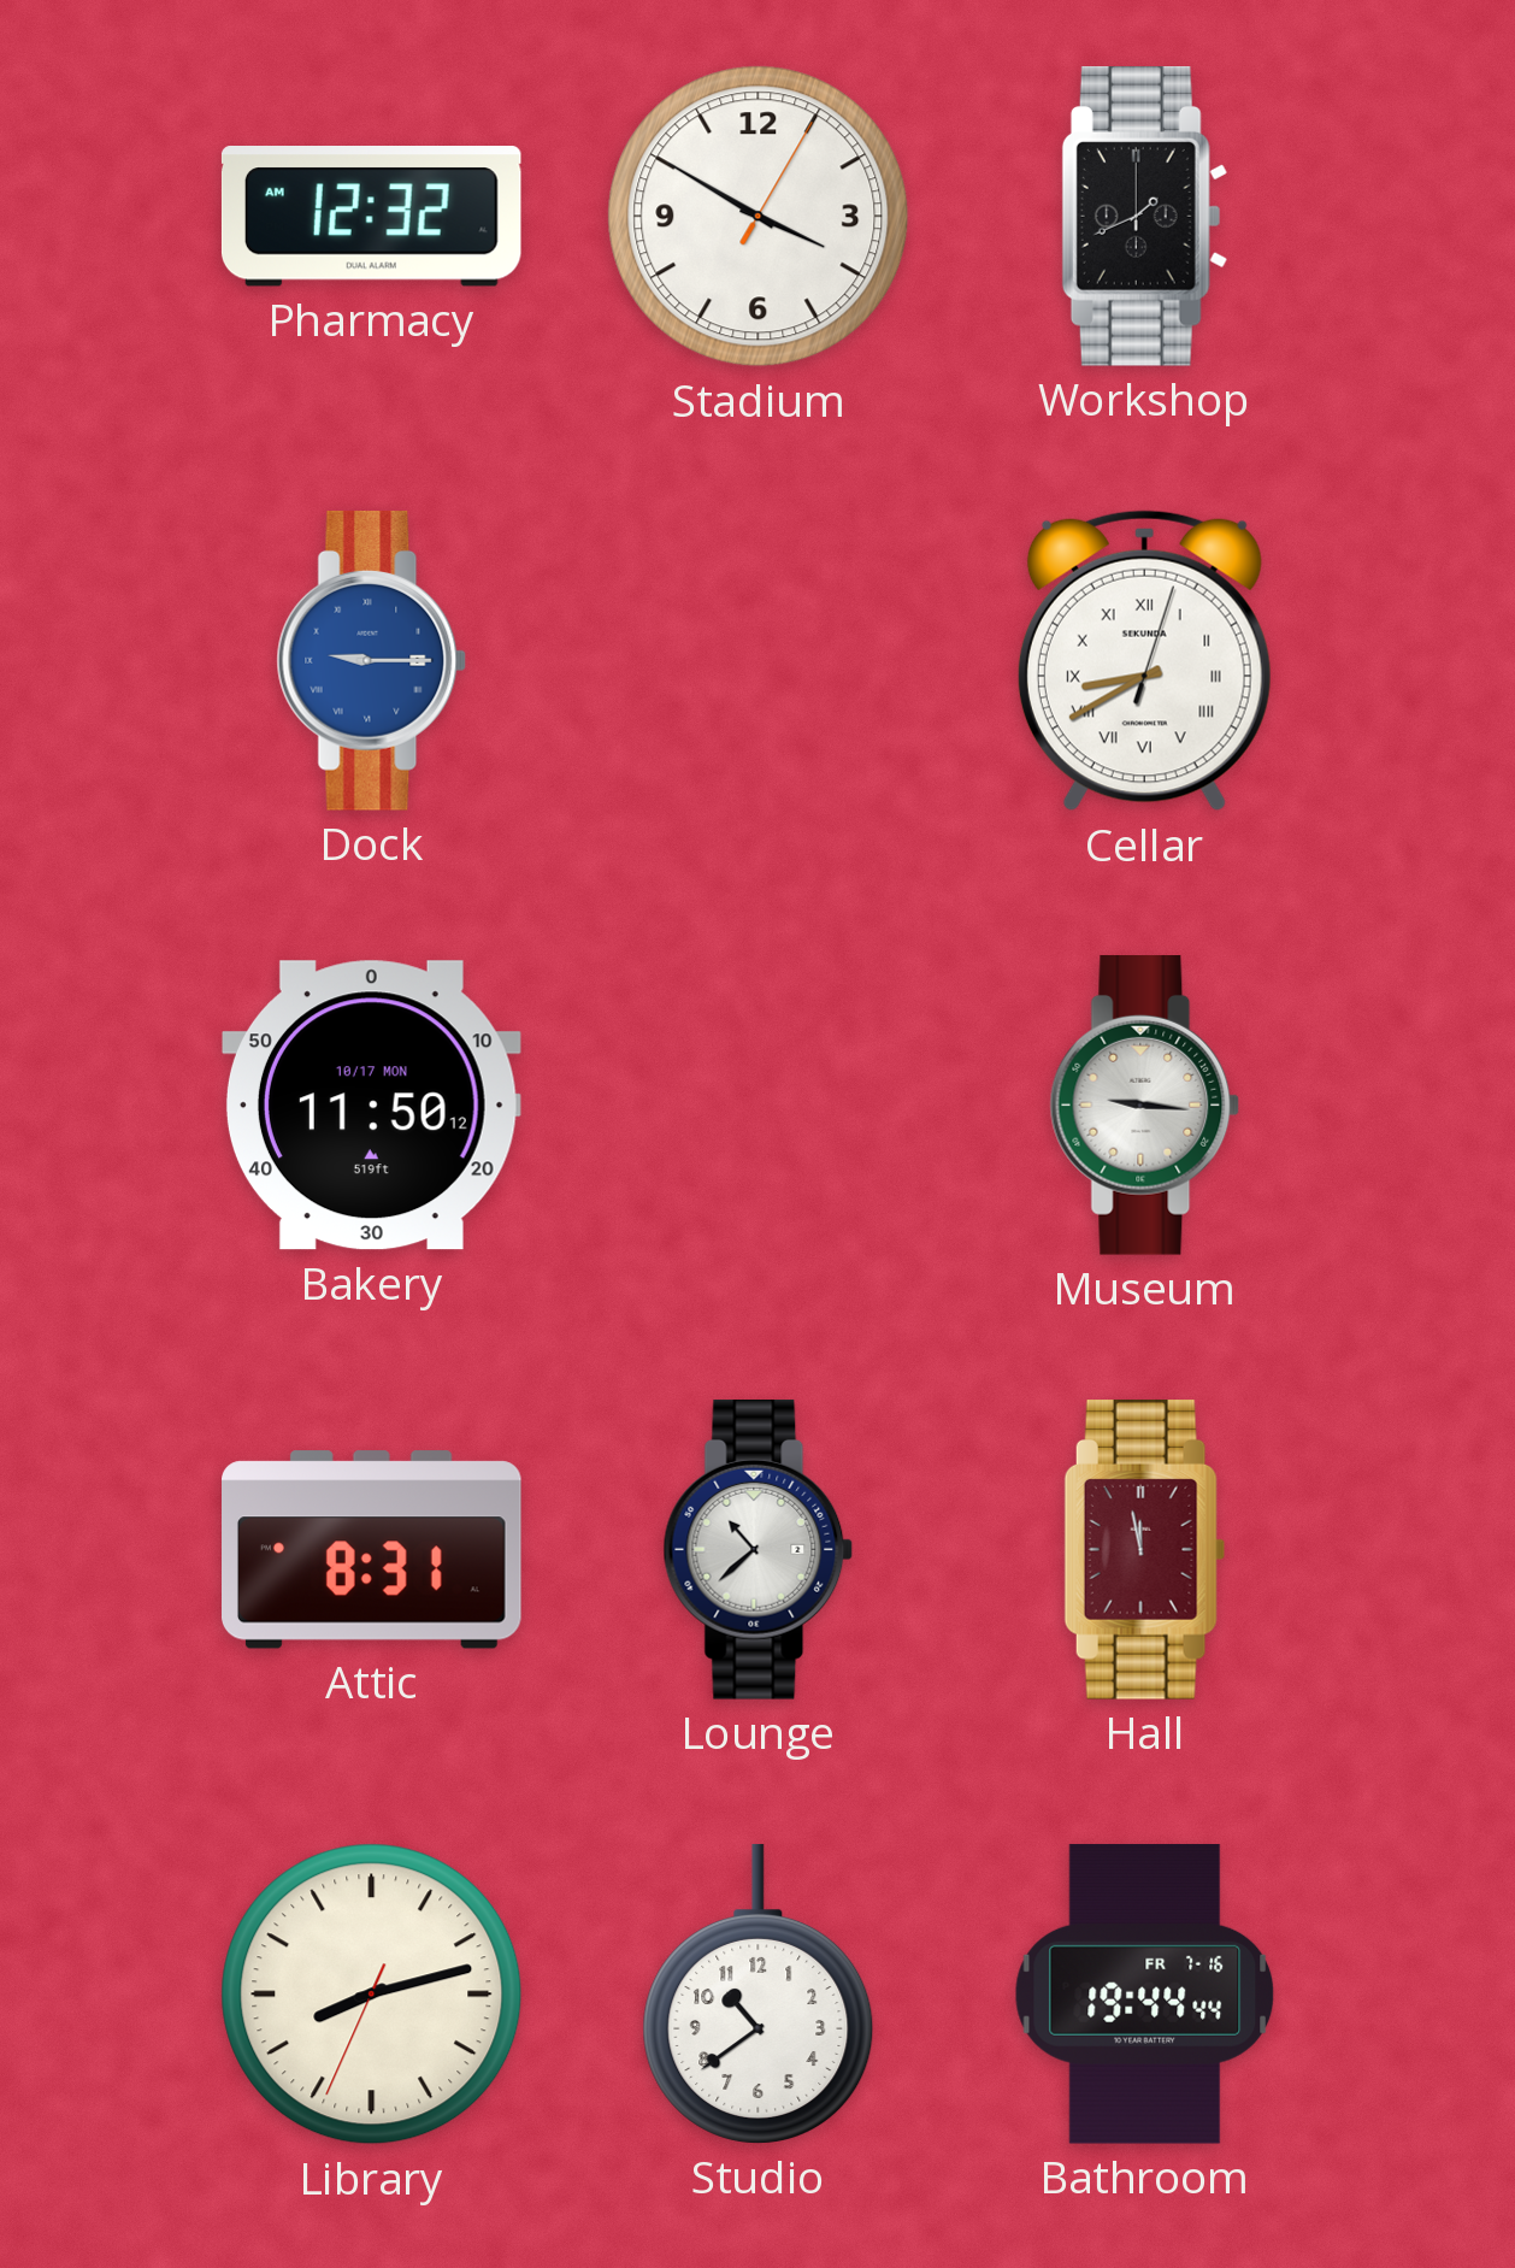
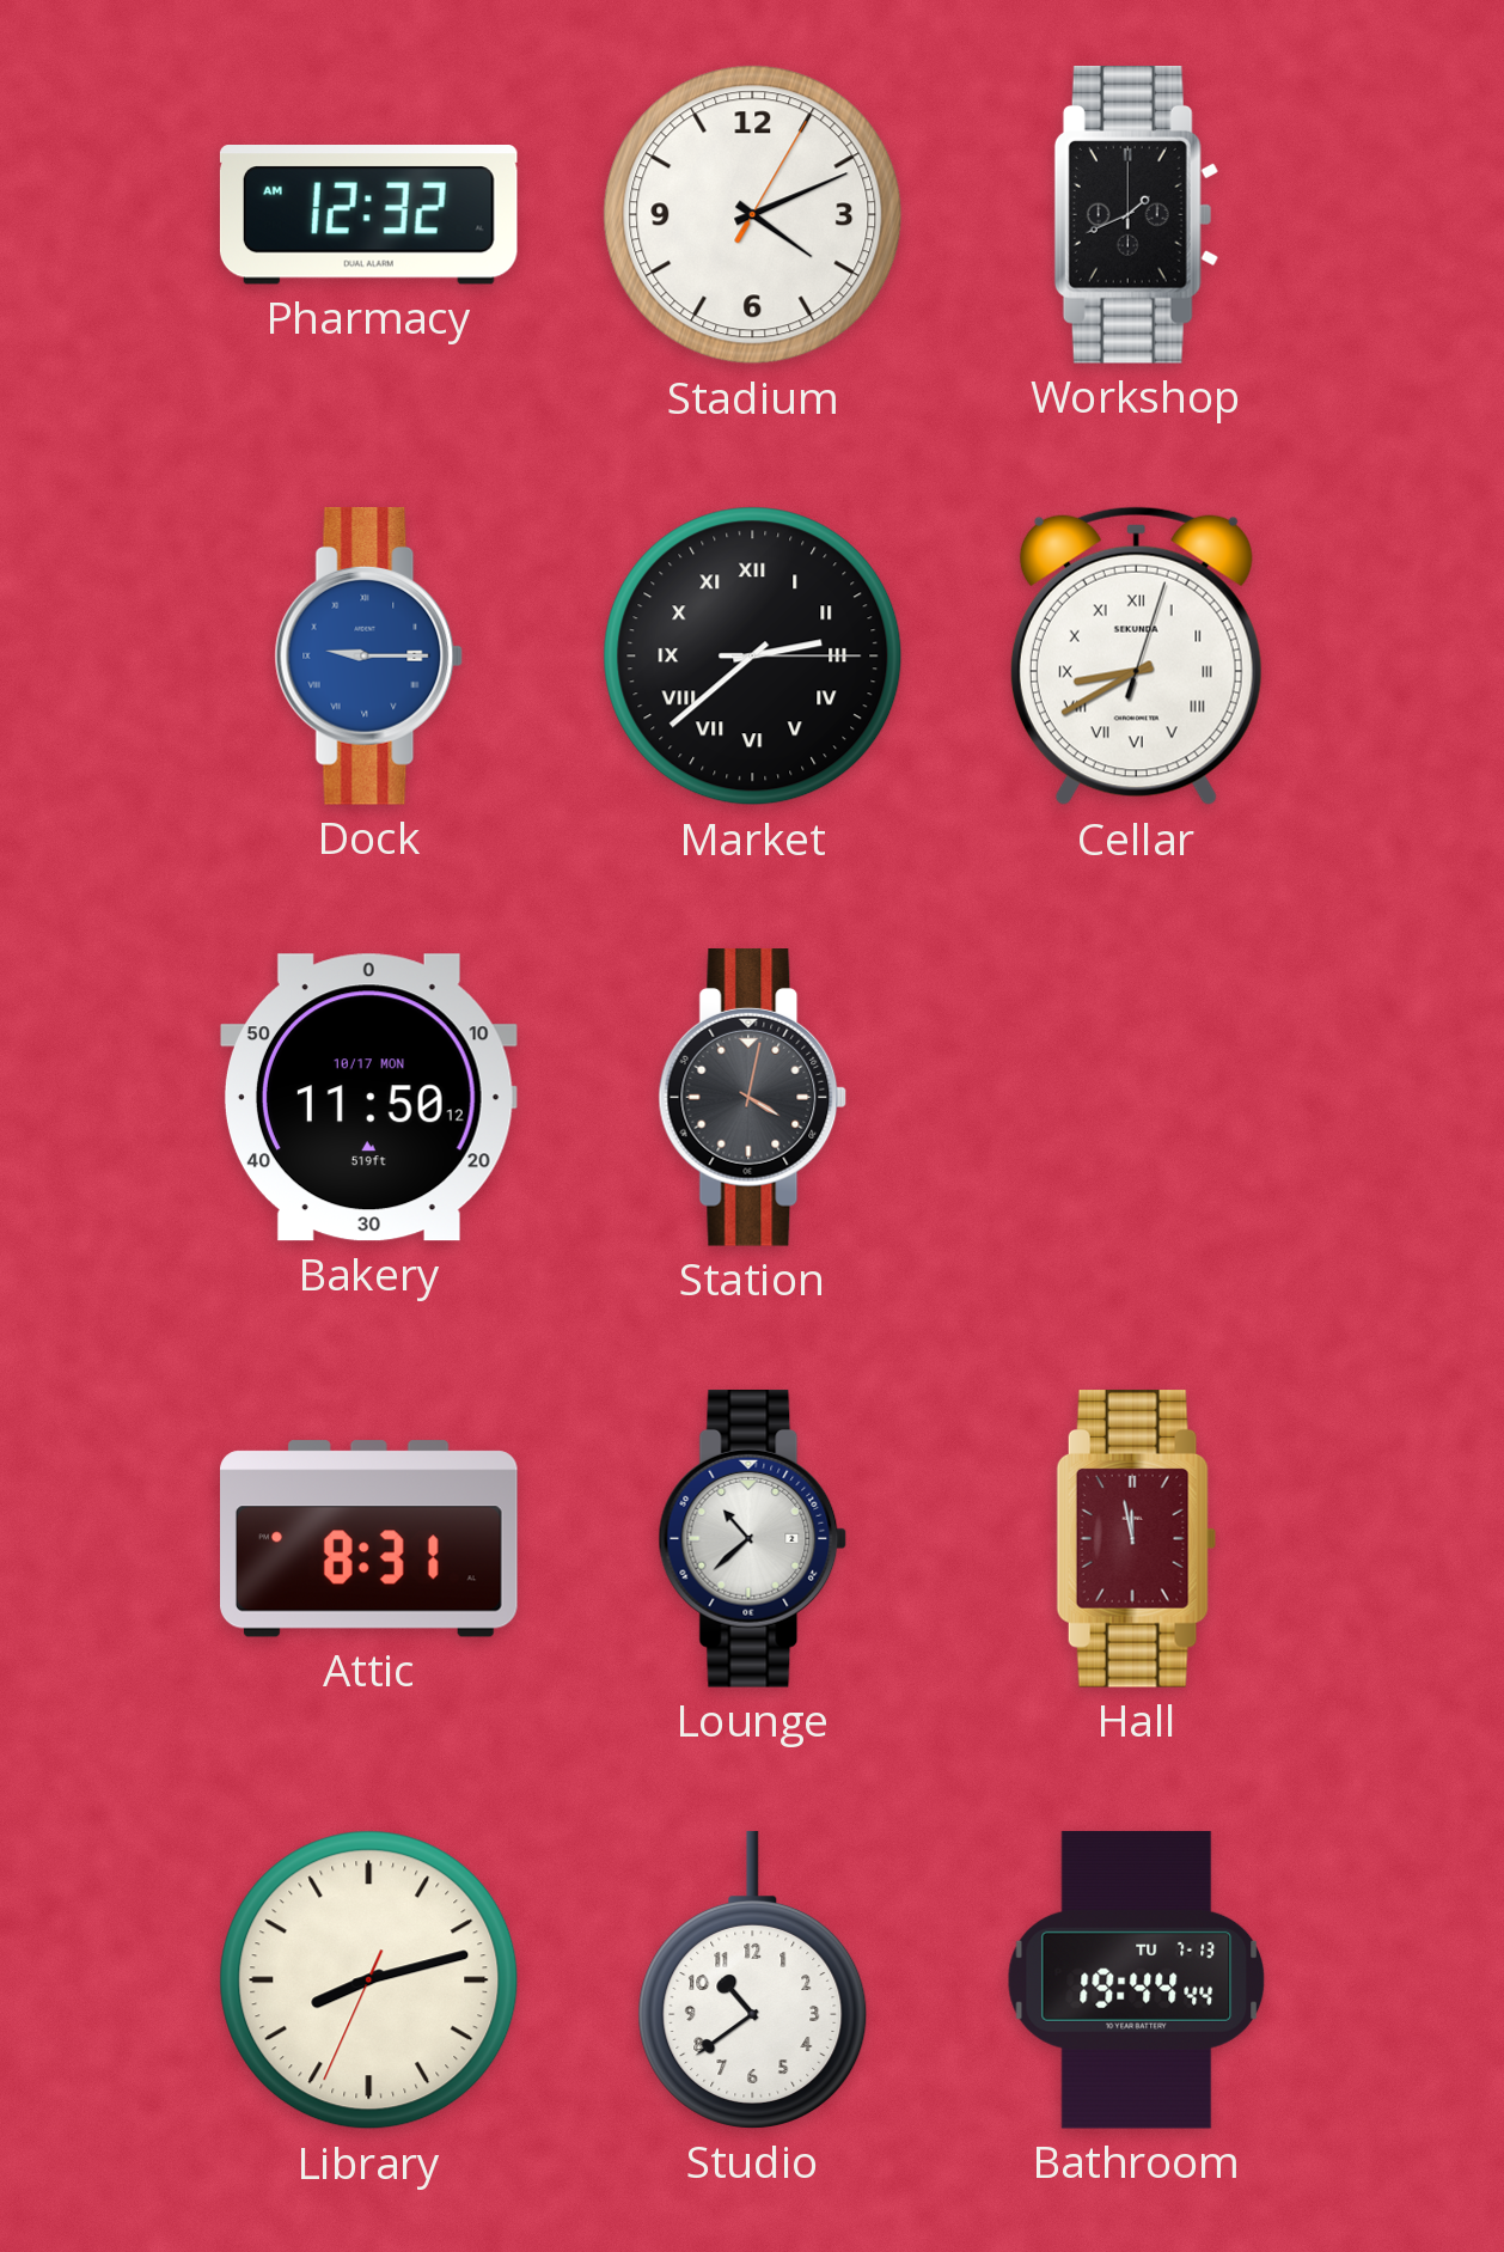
Stadium: 3:50 -> 4:11
Market: none -> 2:38
Station: none -> 4:02
Museum: 9:16 -> none
Bathroom date: FR 7-16 -> TU 7-13
